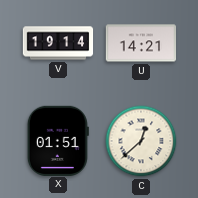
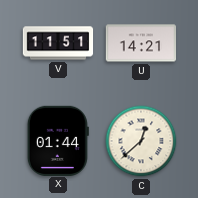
V: 19:14 -> 11:51
X: 01:51 -> 01:44
